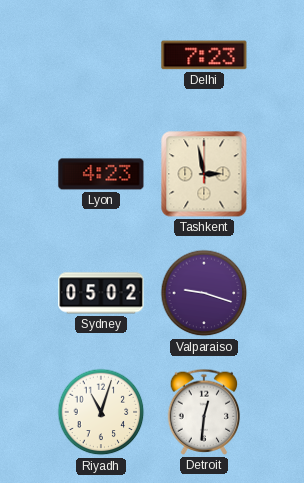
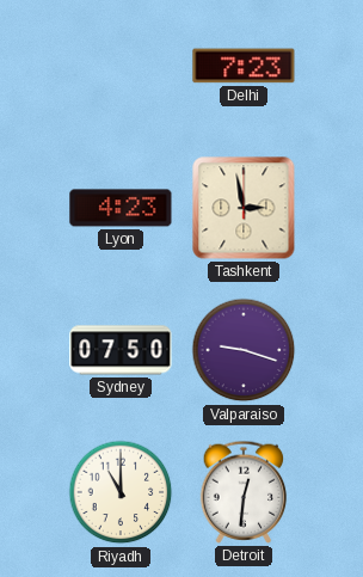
Sydney: 05:02 -> 07:50
Riyadh: 11:03 -> 11:00
